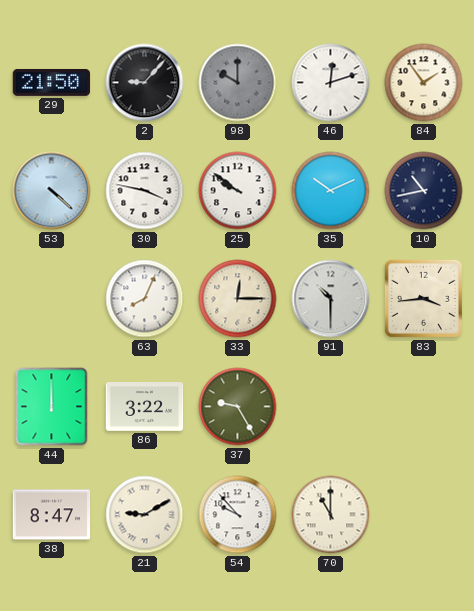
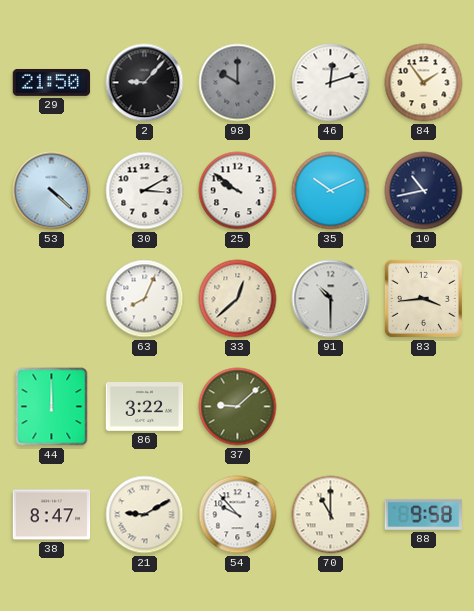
30: 3:47 -> 3:10
33: 12:15 -> 12:38
37: 9:25 -> 9:08
88: none -> 9:58
